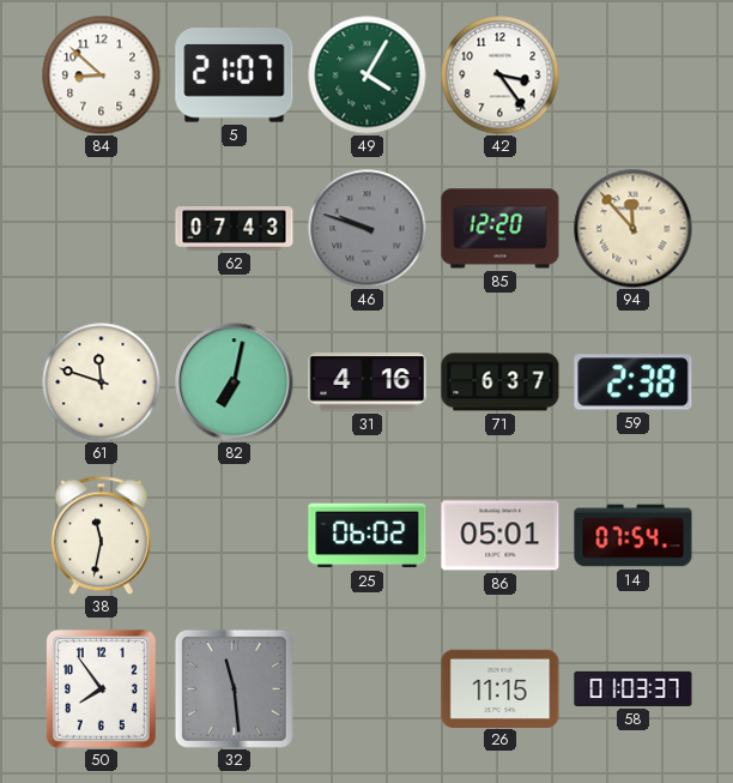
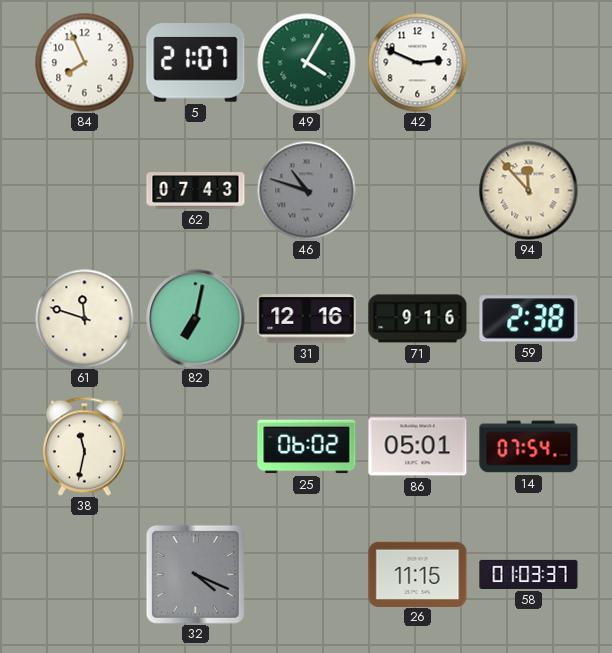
84: 8:52 -> 7:56
42: 3:24 -> 2:49
46: 9:48 -> 10:48
85: 12:20 -> none
31: 4:16 -> 12:16
71: 6:37 -> 9:16
50: 7:54 -> none
32: 11:29 -> 4:19
